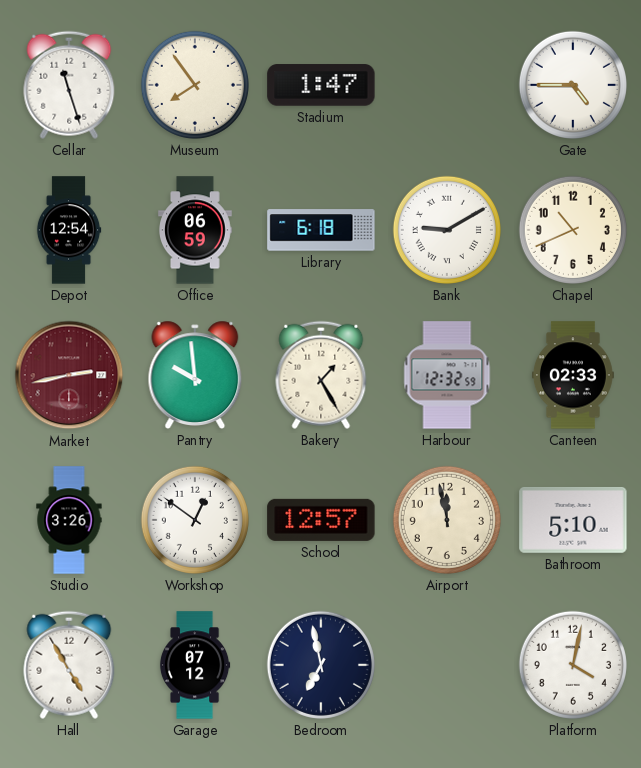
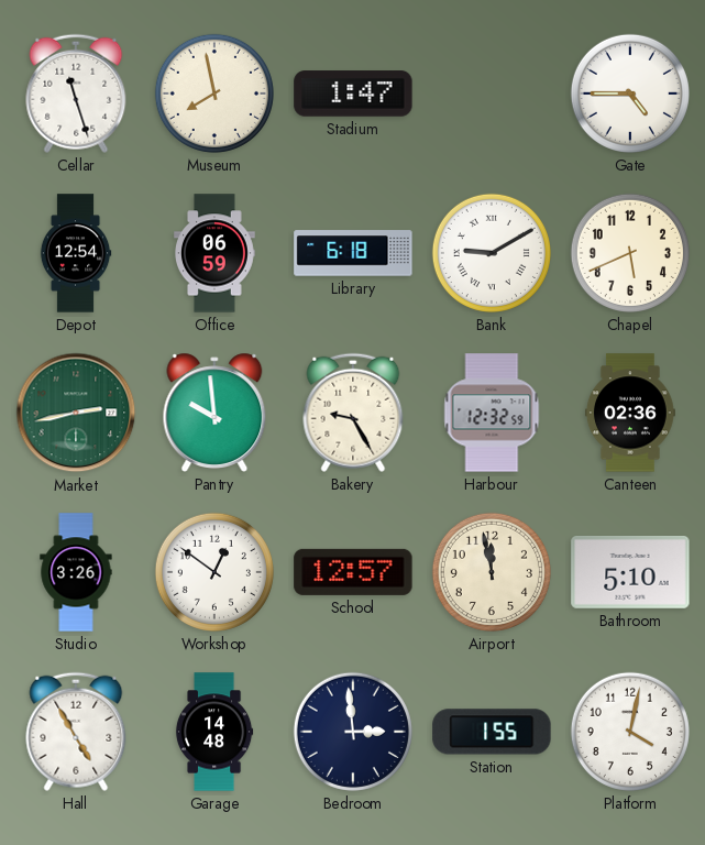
Museum: 7:54 -> 7:58
Chapel: 10:41 -> 5:41
Market dial: burgundy -> green
Bakery: 1:25 -> 9:25
Canteen: 02:33 -> 02:36
Garage: 07:12 -> 14:48
Bedroom: 6:58 -> 2:59
Station: none -> 1:55
